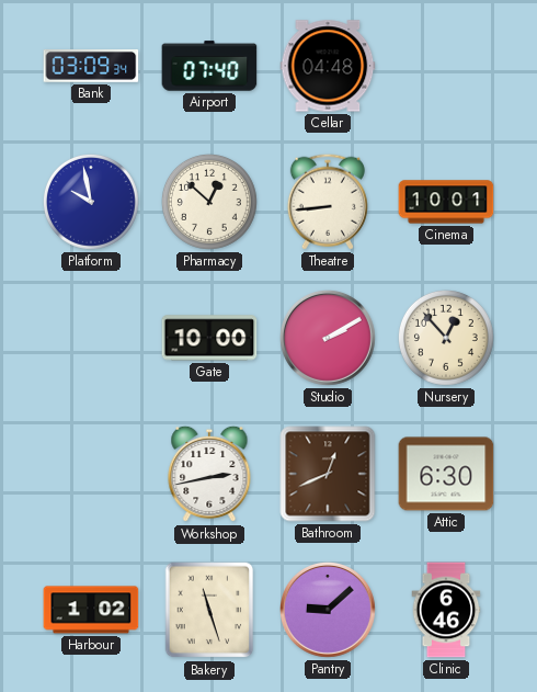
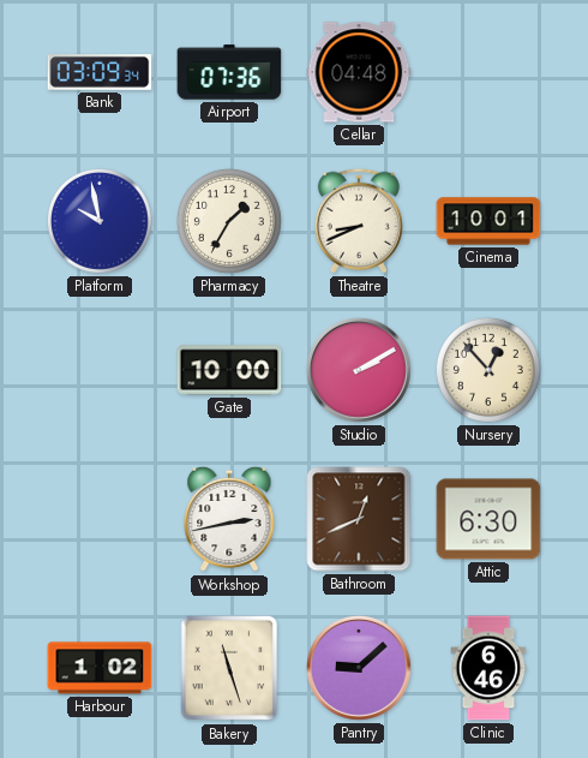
Airport: 07:40 -> 07:36
Pharmacy: 12:52 -> 1:35
Theatre: 8:44 -> 8:41
